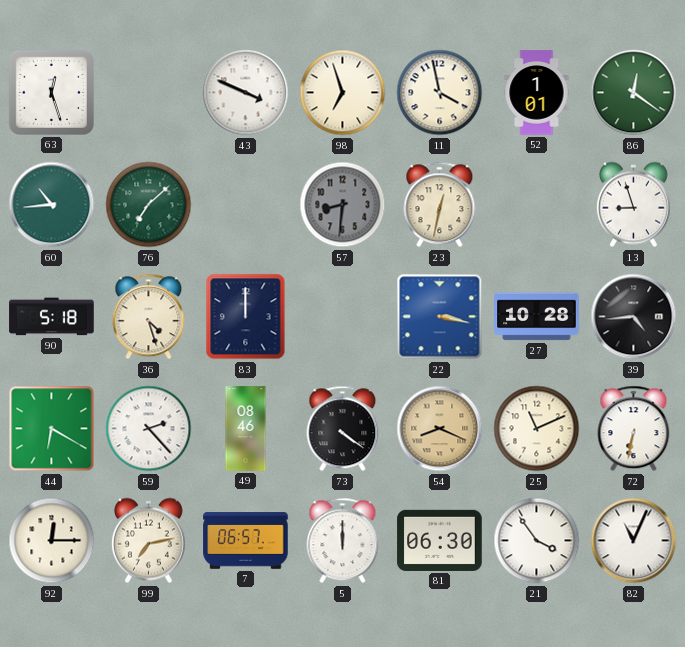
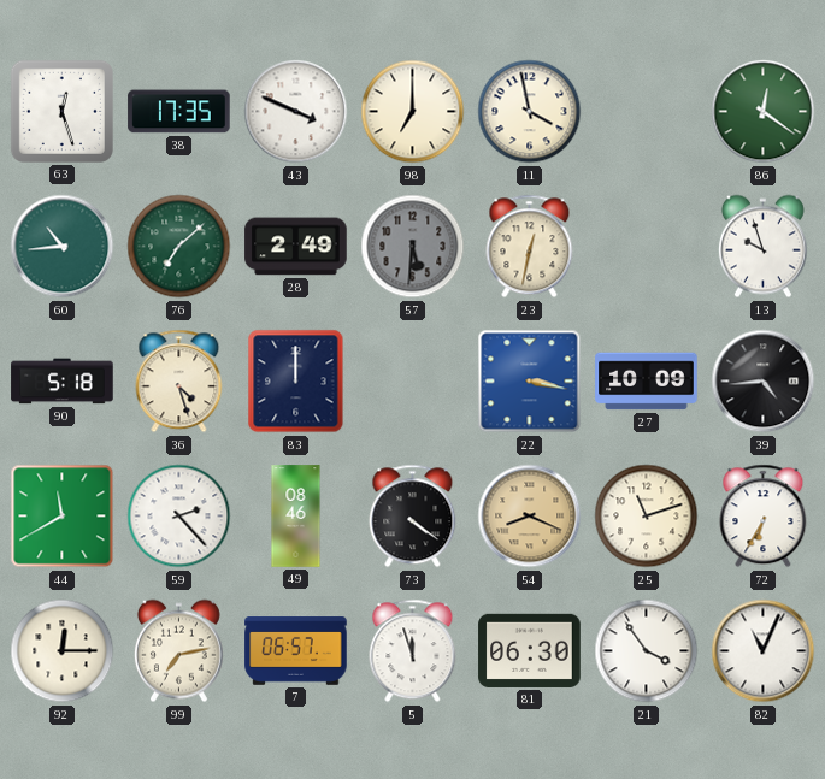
38: none -> 17:35
98: 6:57 -> 7:00
52: 1:01 -> none
28: none -> 2:49
57: 8:31 -> 5:31
13: 8:57 -> 9:57
27: 10:28 -> 10:09
44: 6:20 -> 11:40
25: 11:11 -> 11:12
72: 6:32 -> 6:35
5: 12:00 -> 11:57
